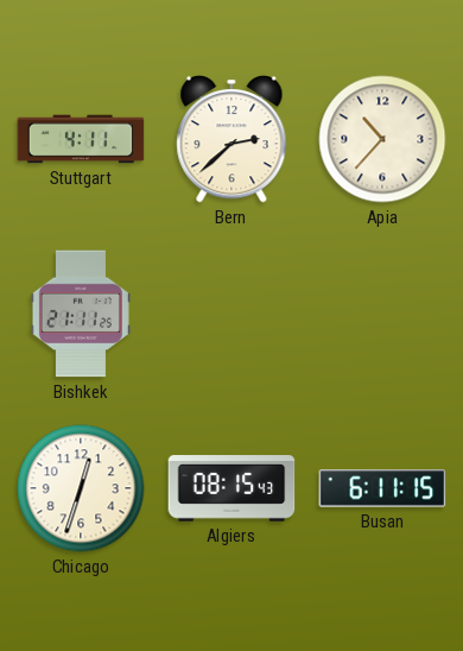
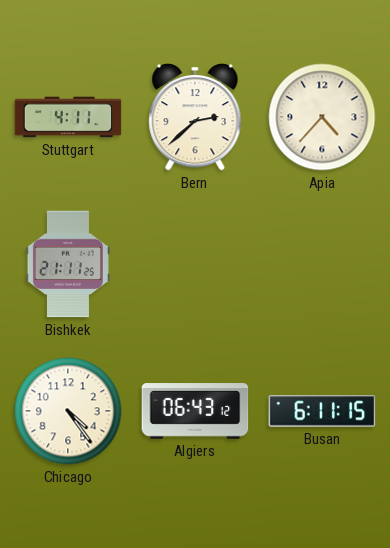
Apia: 10:37 -> 4:37
Chicago: 12:33 -> 4:24
Algiers: 08:15 -> 06:43
